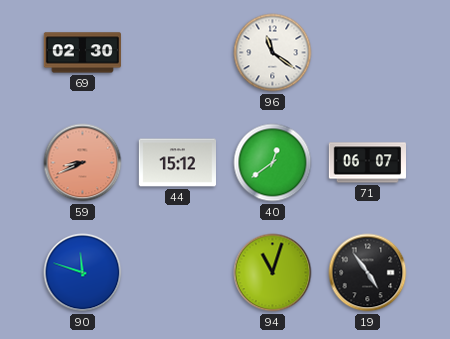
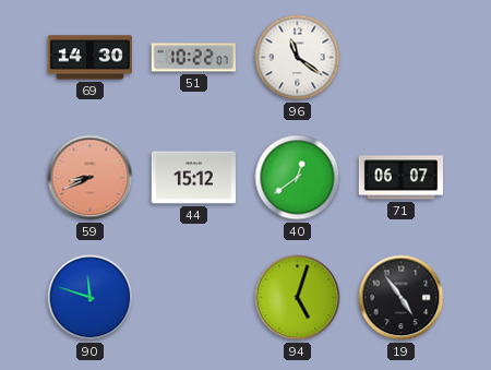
69: 02:30 -> 14:30
51: none -> 10:22
94: 11:03 -> 5:03
